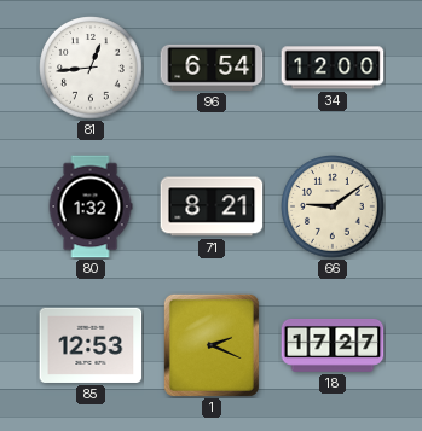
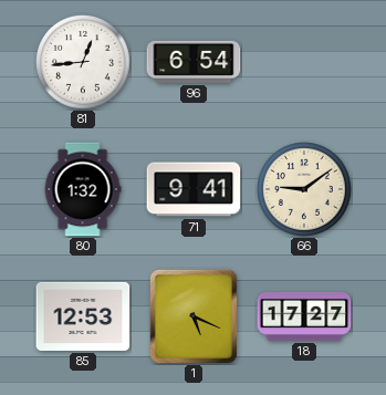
34: 12:00 -> none
71: 8:21 -> 9:41
1: 2:19 -> 5:19
